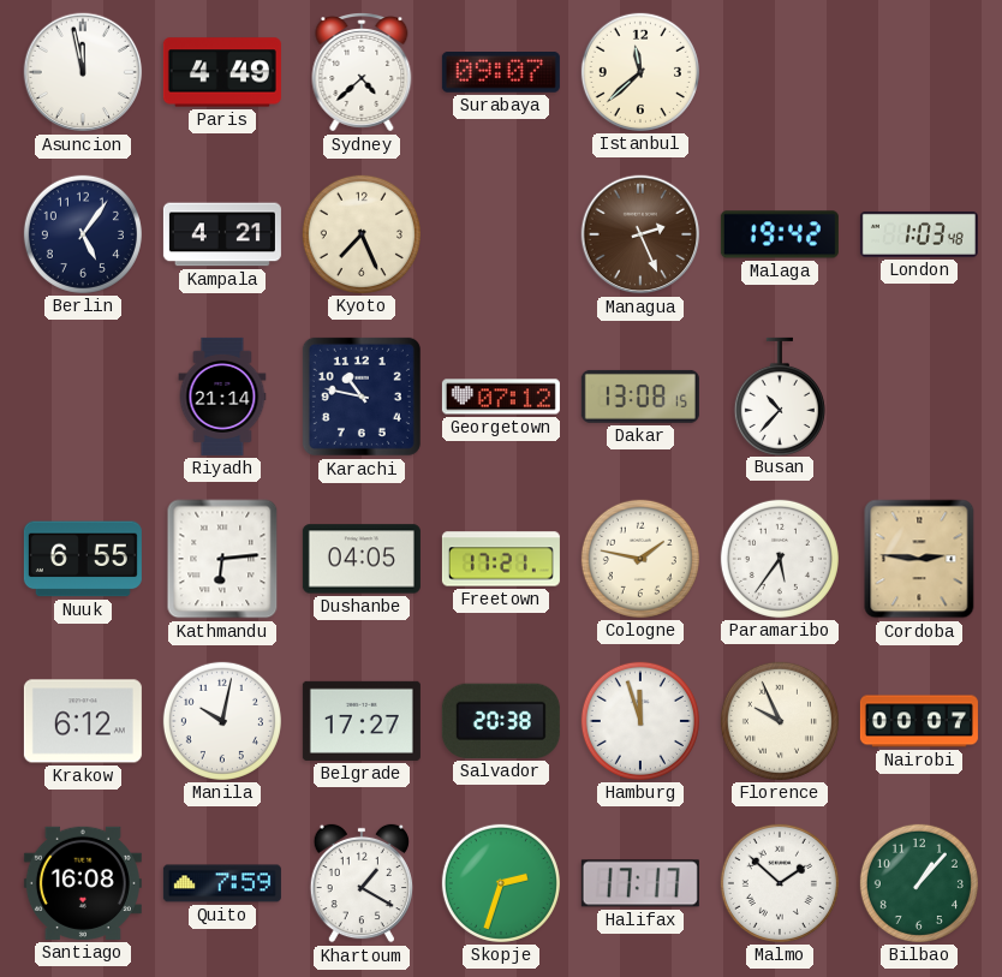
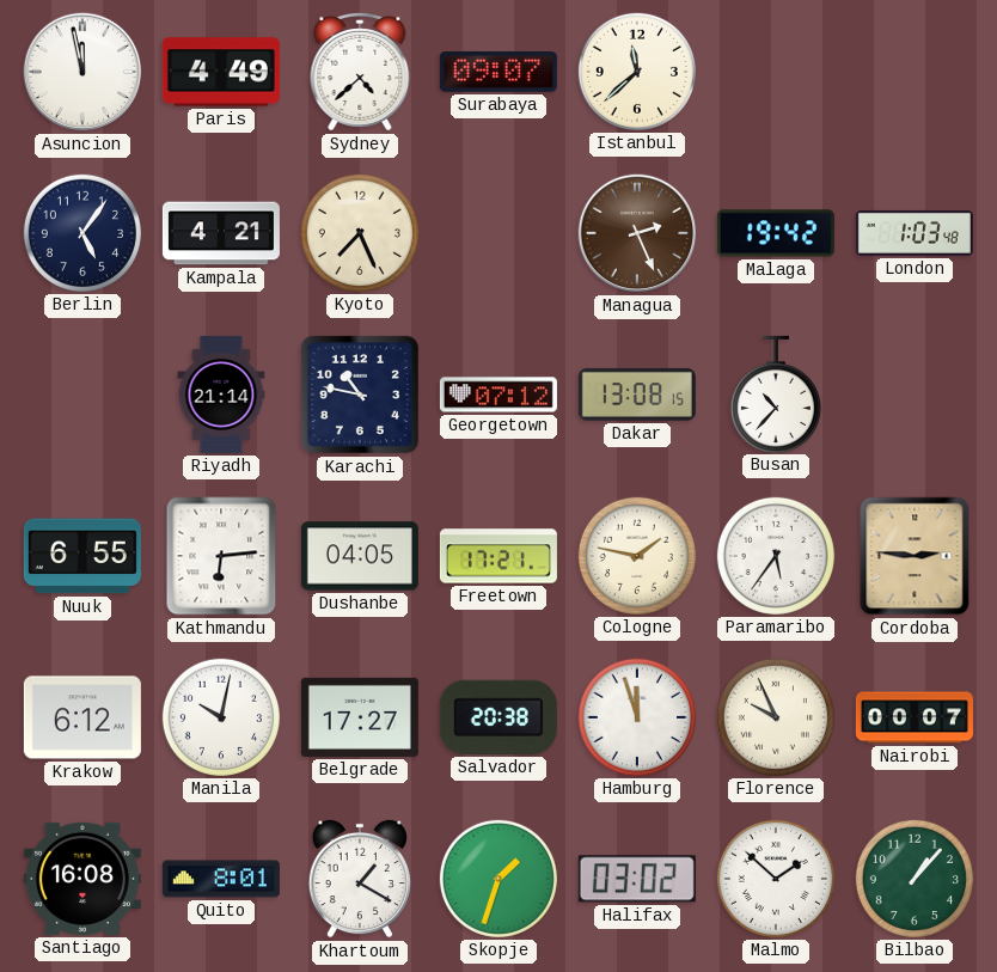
Quito: 7:59 -> 8:01
Skopje: 2:33 -> 1:33
Halifax: 17:17 -> 03:02
